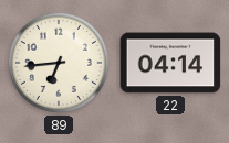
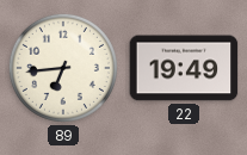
22: 04:14 -> 19:49
